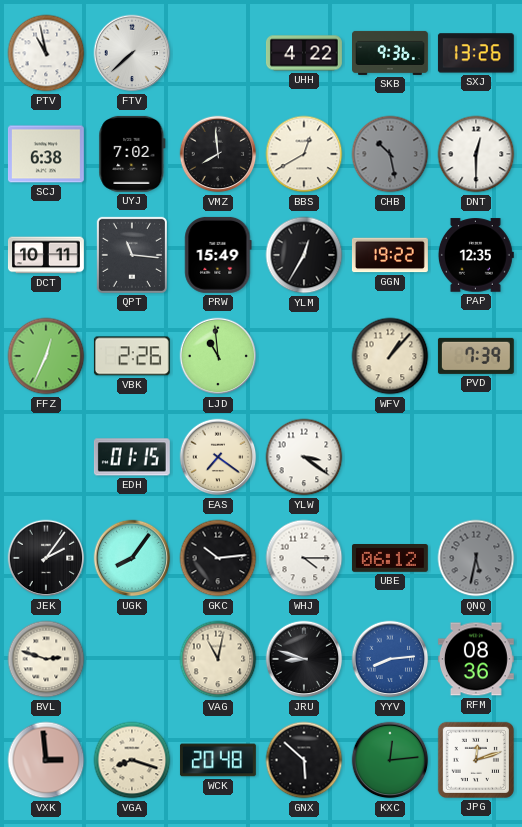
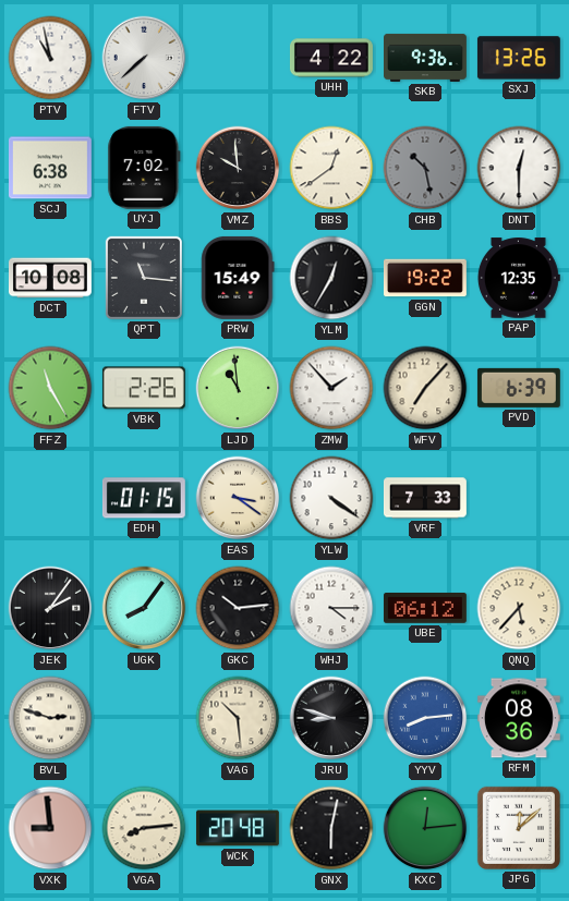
VMZ: 7:59 -> 9:59
BBS: 12:40 -> 12:39
DCT: 10:11 -> 10:08
FFZ: 12:34 -> 11:25
ZMW: none -> 1:53
WFV: 1:07 -> 7:07
PVD: 7:39 -> 6:39
EAS: 7:21 -> 3:21
YLW: 3:21 -> 4:21
VRF: none -> 7:33
QNQ: 5:32 -> 5:37
QNQ dial: grey -> cream
VAG: 11:02 -> 10:29
VXK: 2:59 -> 8:59
VGA: 8:18 -> 8:14
GNX: 5:52 -> 6:02
JPG: 12:12 -> 12:08
